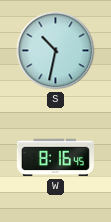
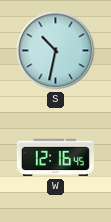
W: 8:16 -> 12:16
